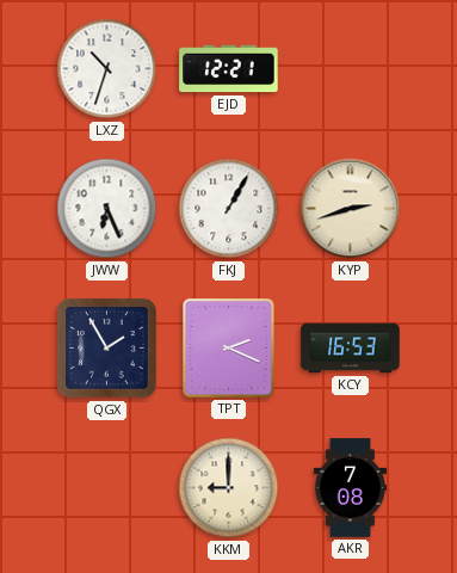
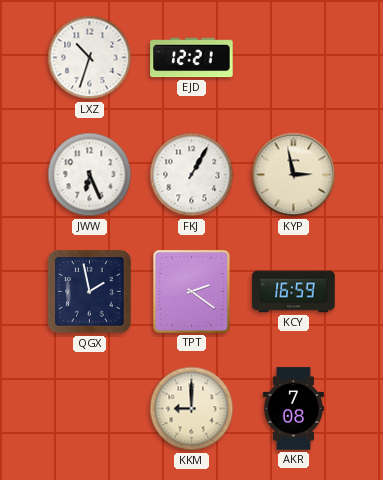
KYP: 2:42 -> 2:58
QGX: 1:55 -> 1:58
TPT: 2:19 -> 2:21
KCY: 16:53 -> 16:59
